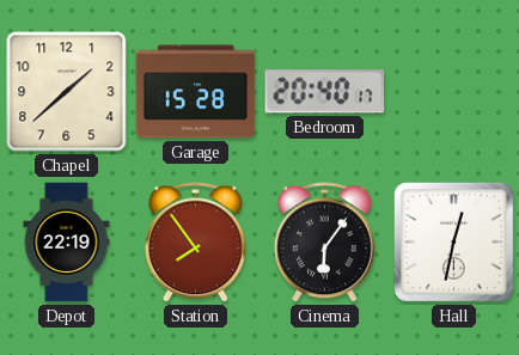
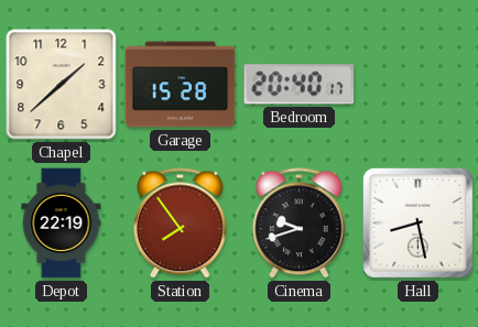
Cinema: 6:06 -> 9:42
Hall: 12:32 -> 8:28
